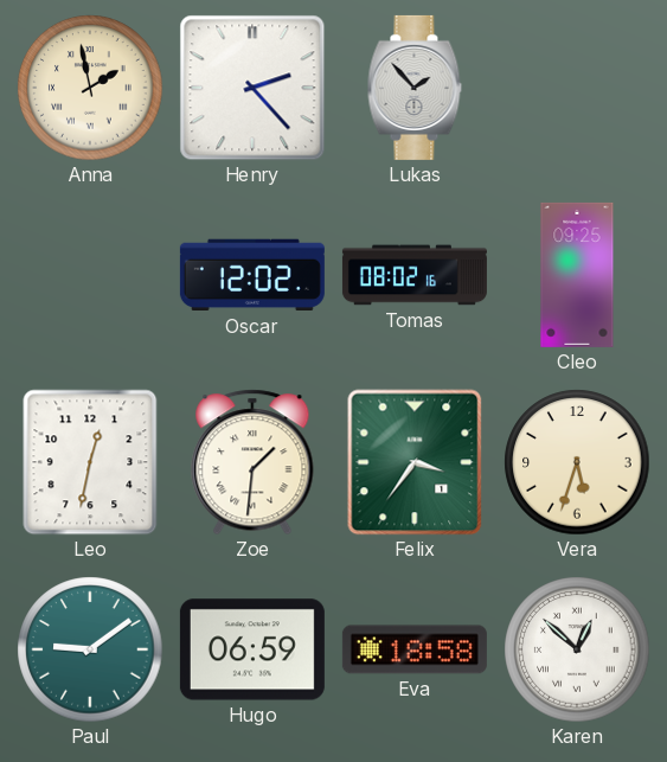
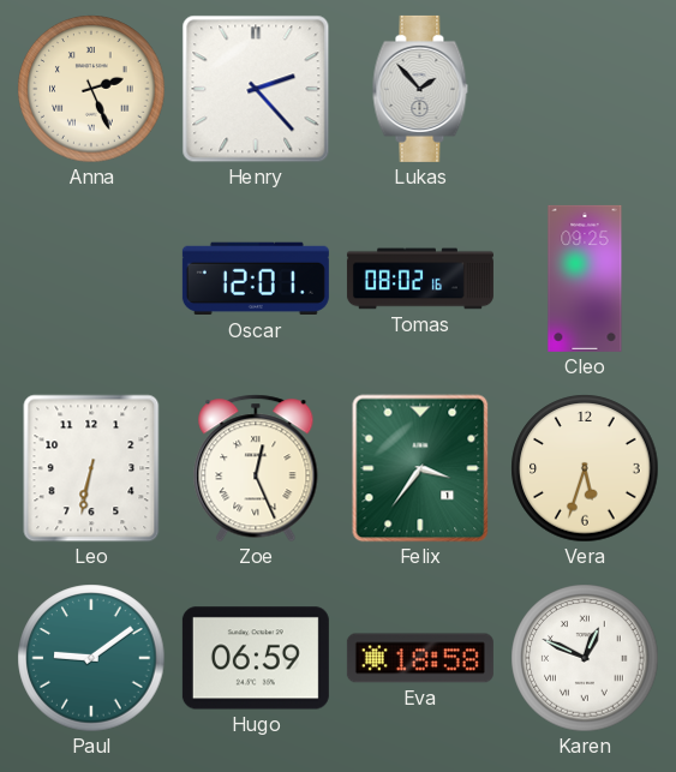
Anna: 1:58 -> 2:26
Oscar: 12:02 -> 12:01
Leo: 12:32 -> 6:32
Zoe: 1:31 -> 12:26
Karen: 12:52 -> 12:49
